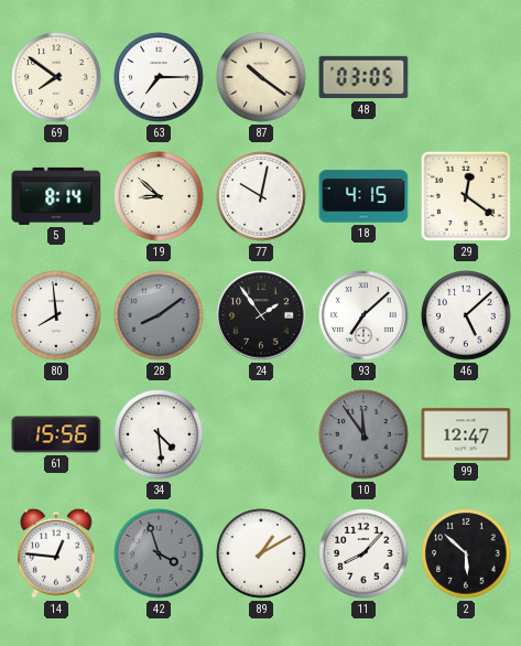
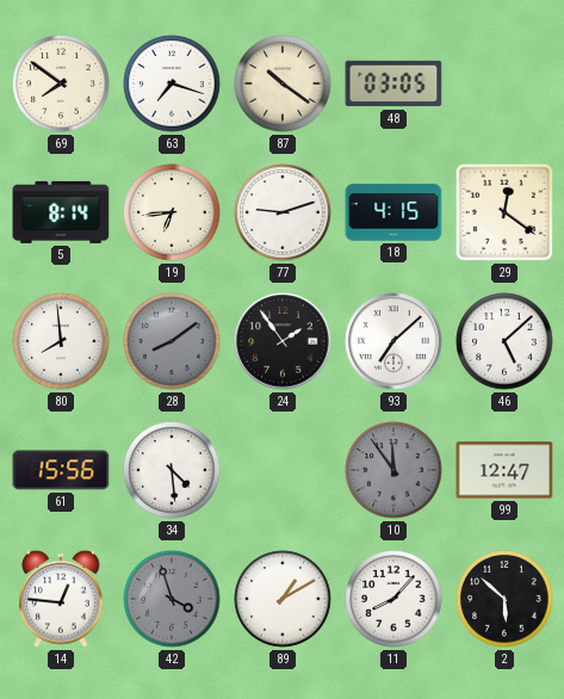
63: 7:15 -> 7:18
19: 8:52 -> 6:44
77: 10:02 -> 9:12
